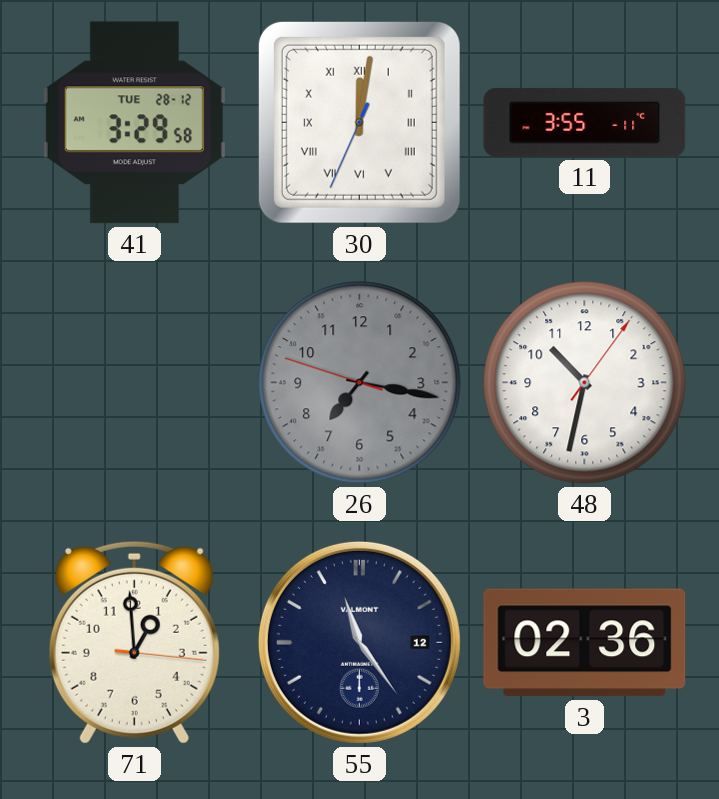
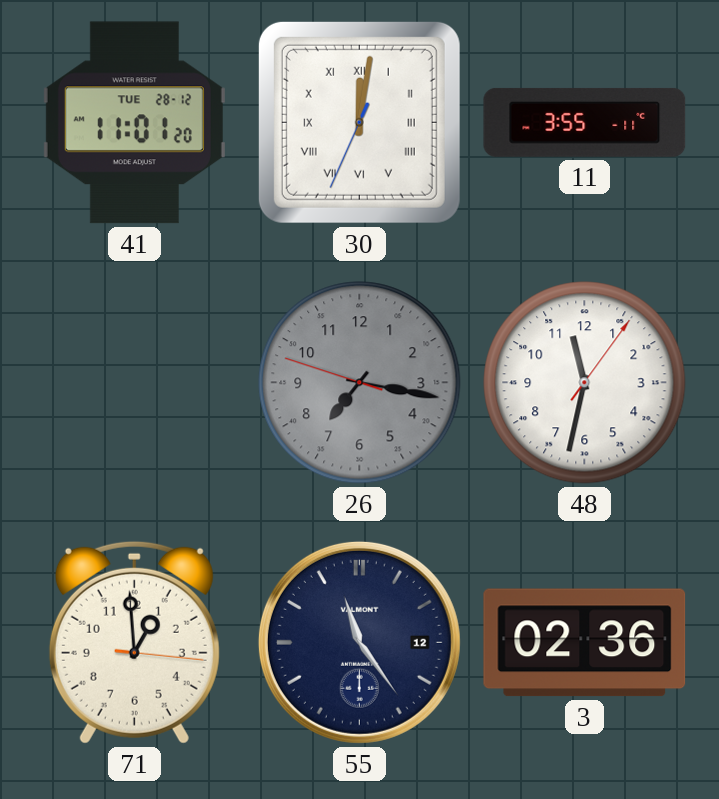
41: 3:29 -> 11:01
48: 10:32 -> 11:32
